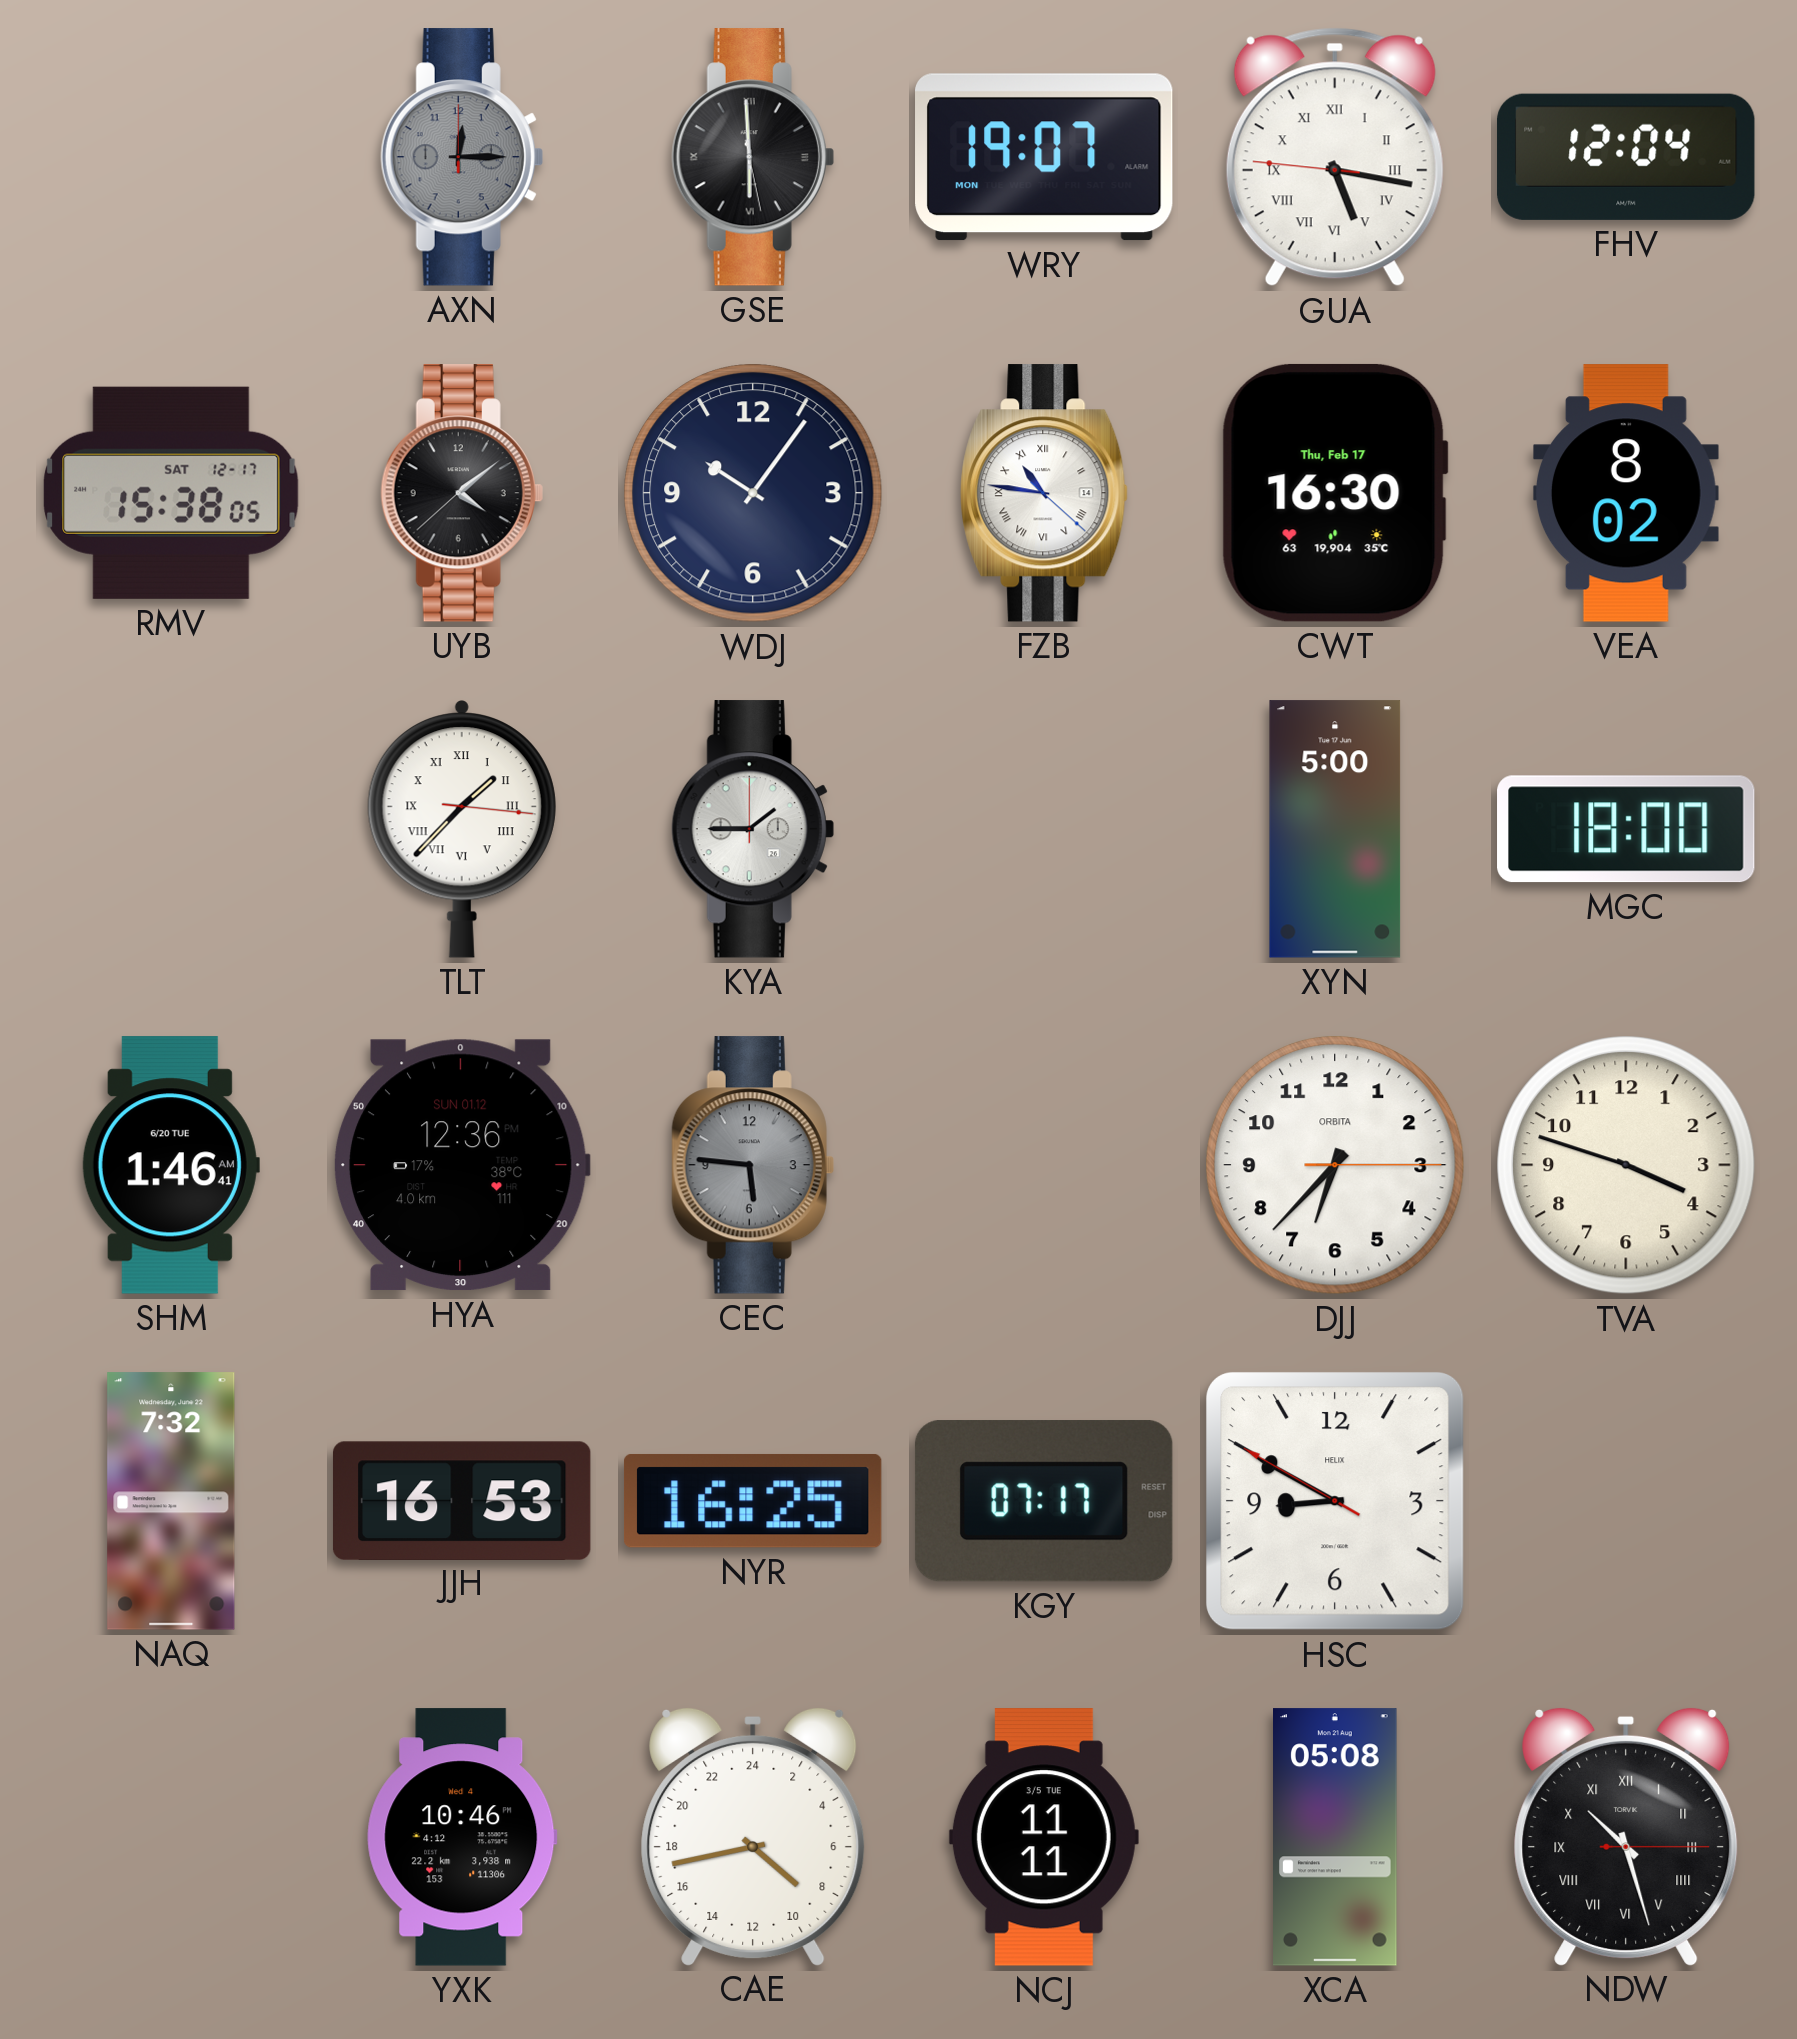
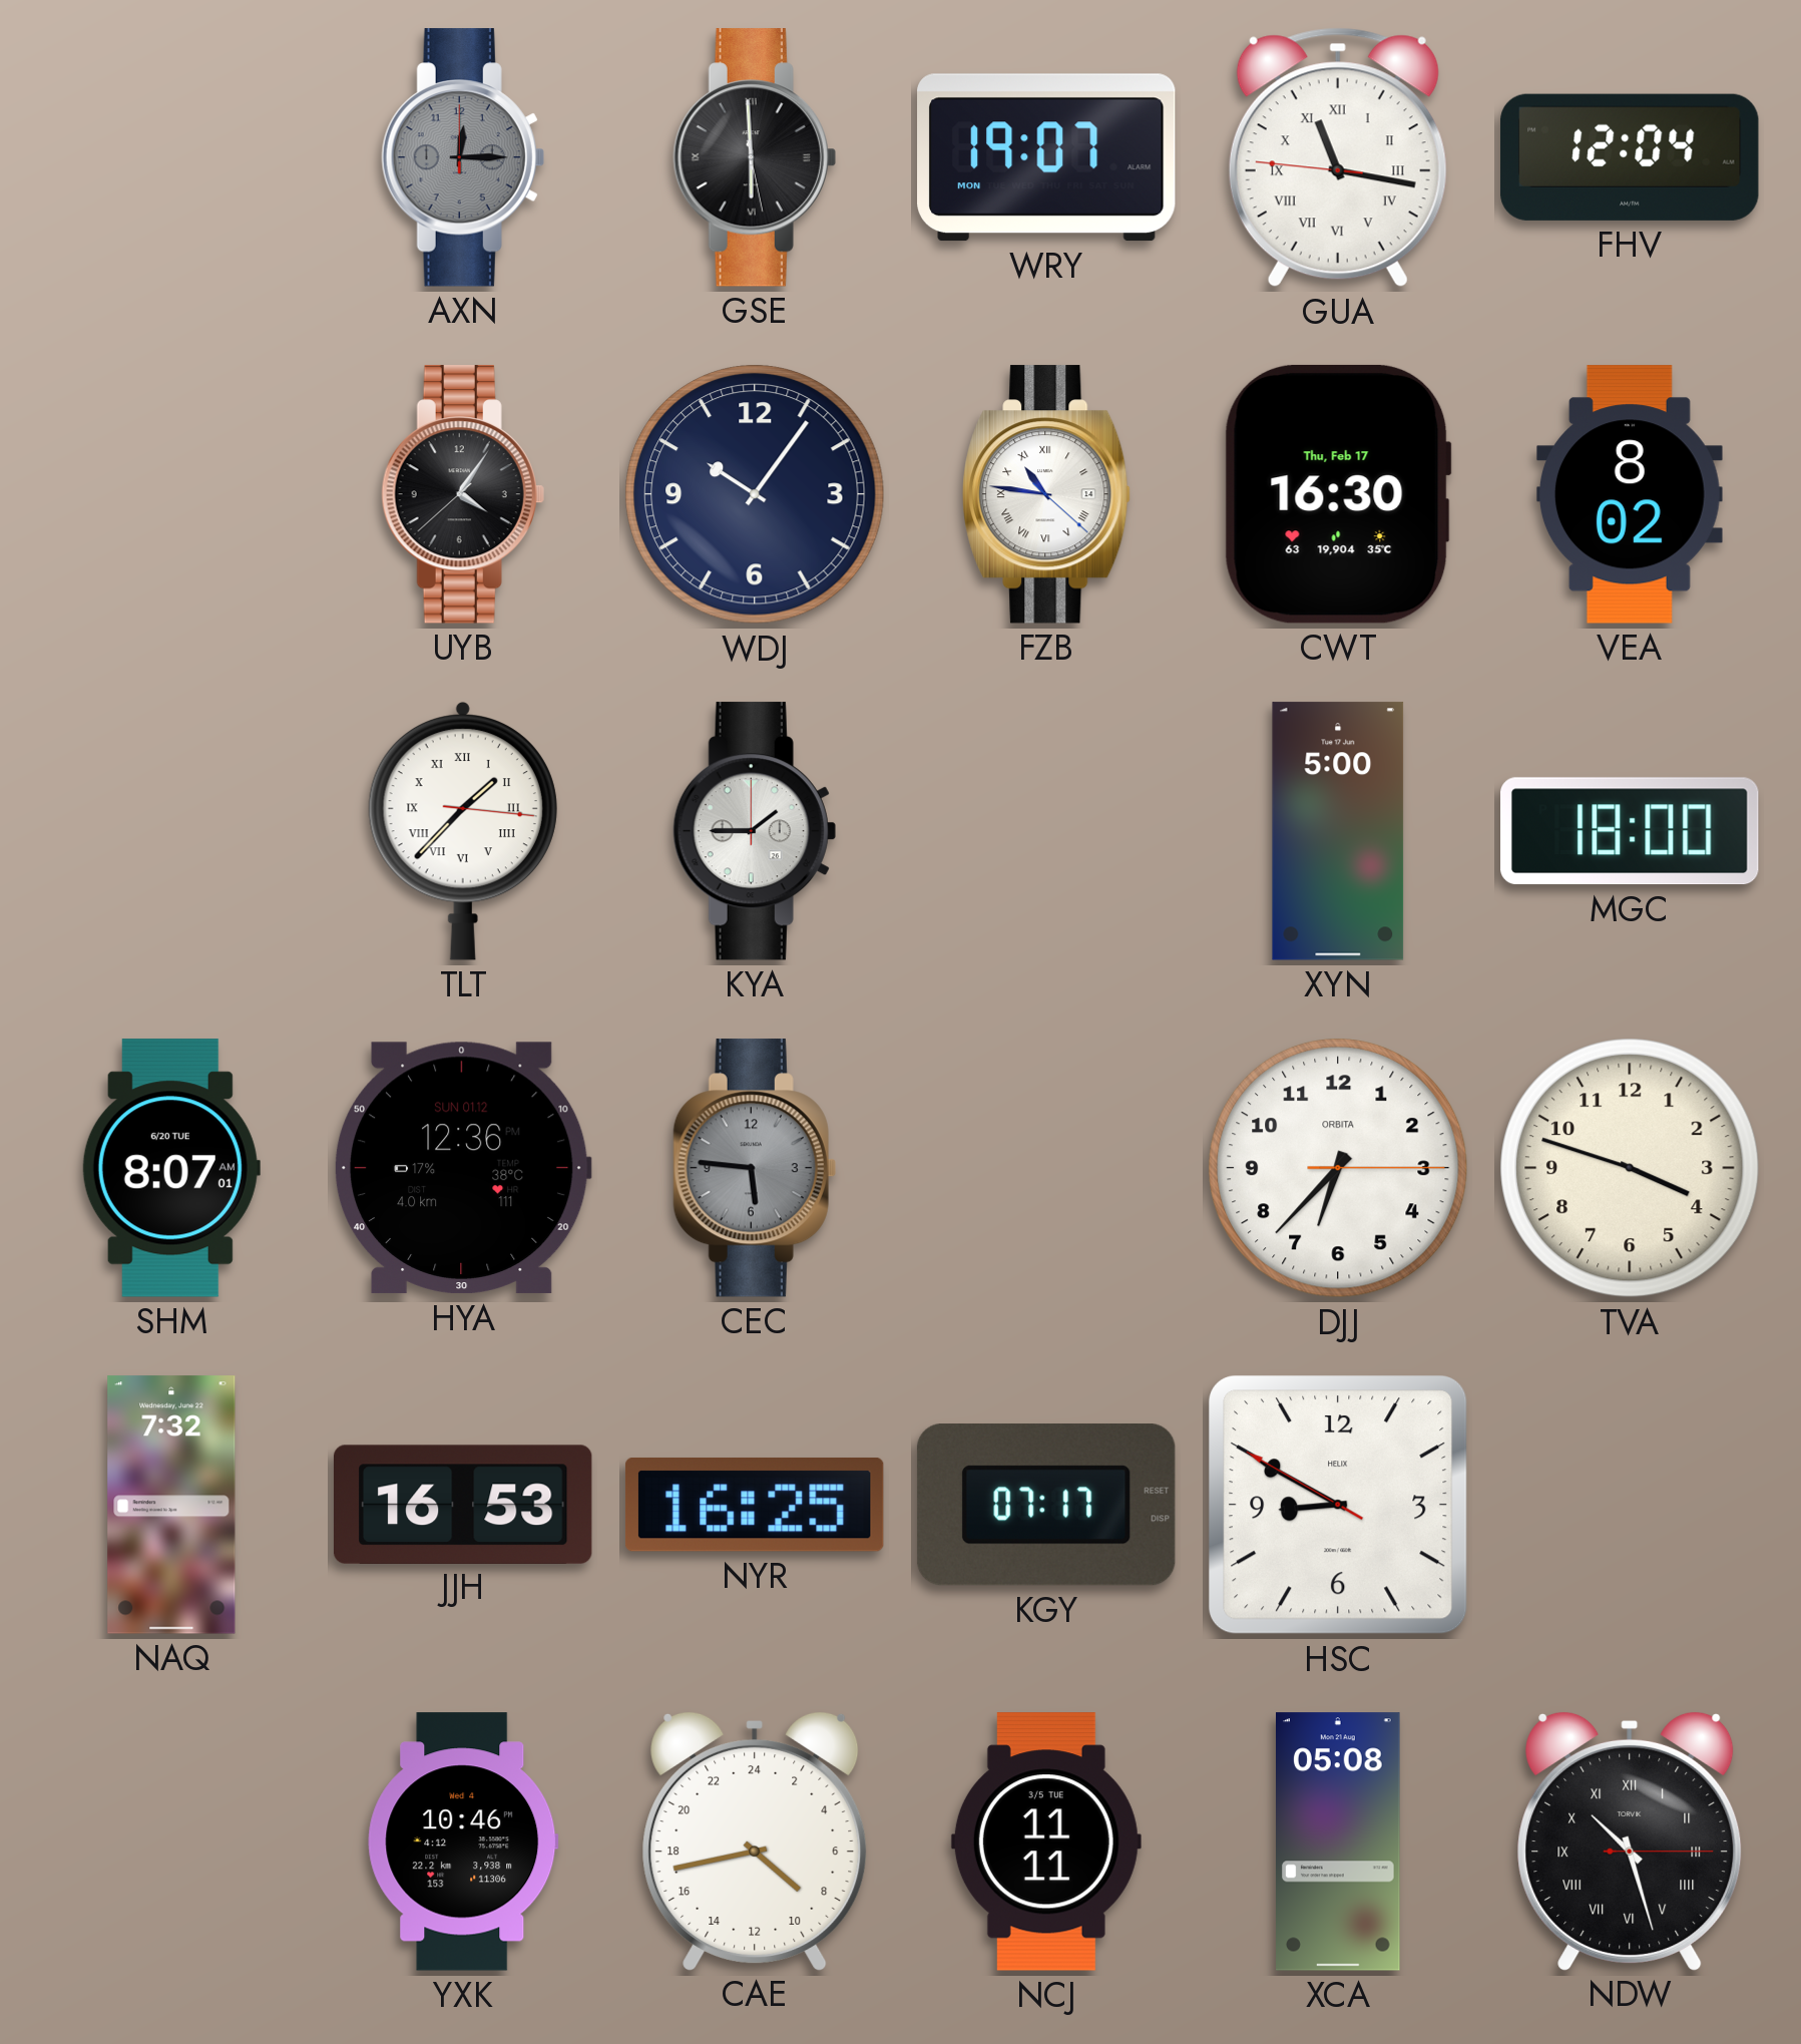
GUA: 5:16 -> 11:16
RMV: 15:38 -> none
UYB: 4:08 -> 4:05
SHM: 1:46 -> 8:07
